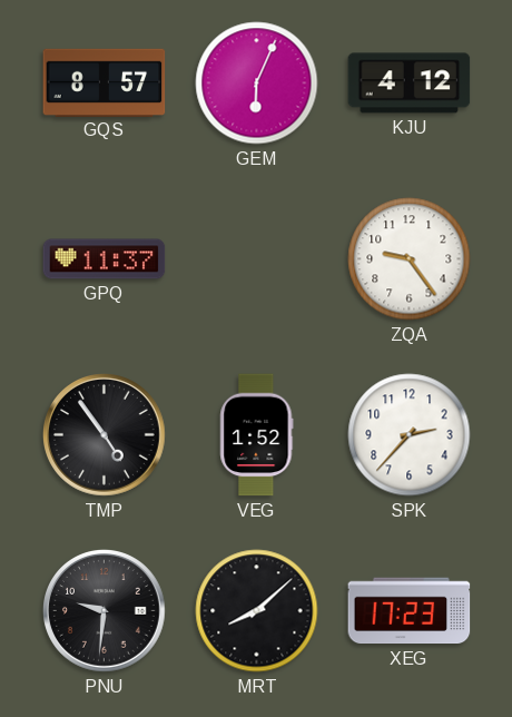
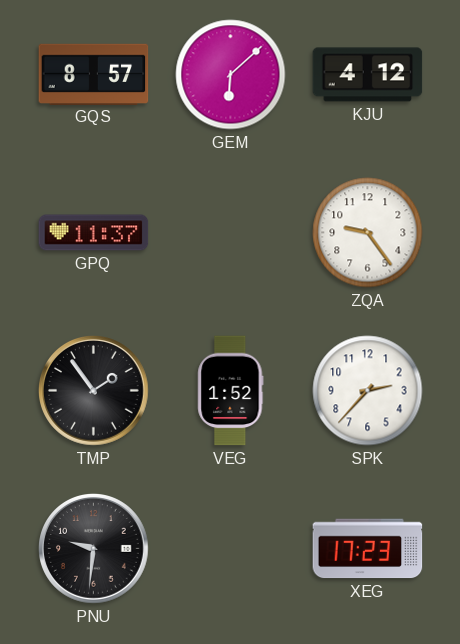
GEM: 6:04 -> 6:08
TMP: 4:54 -> 1:54
MRT: 8:08 -> none
